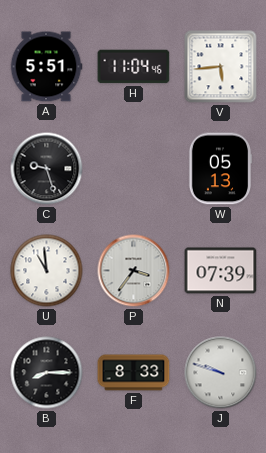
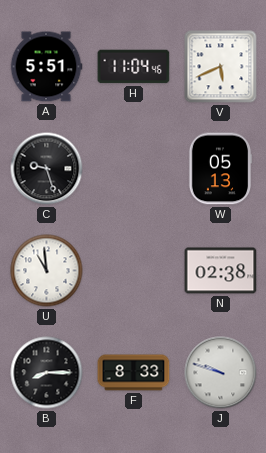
V: 5:44 -> 5:41
P: 3:36 -> none
N: 07:39 -> 02:38
